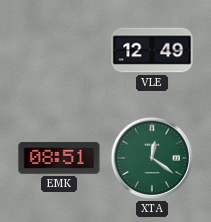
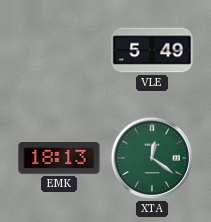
VLE: 12:49 -> 5:49
EMK: 08:51 -> 18:13
